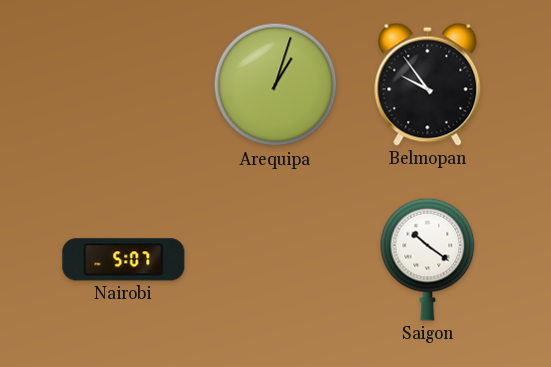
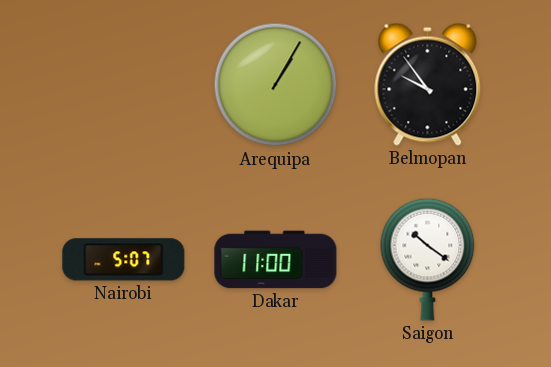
Arequipa: 1:03 -> 1:05
Dakar: none -> 11:00
